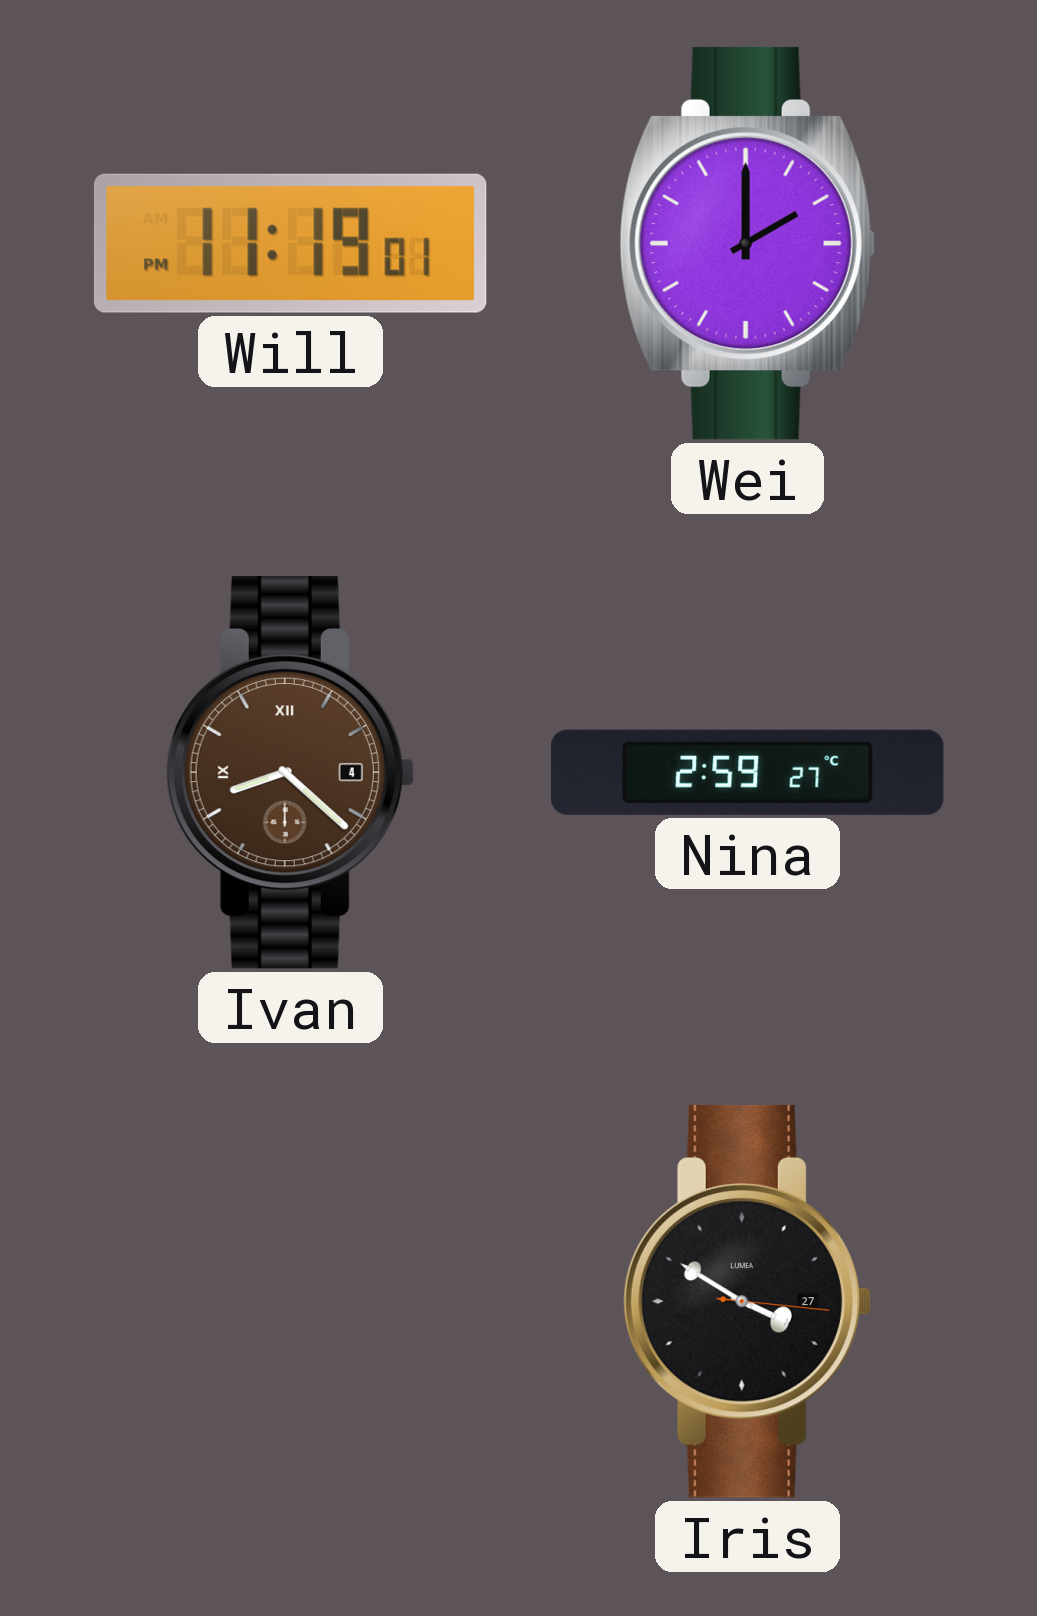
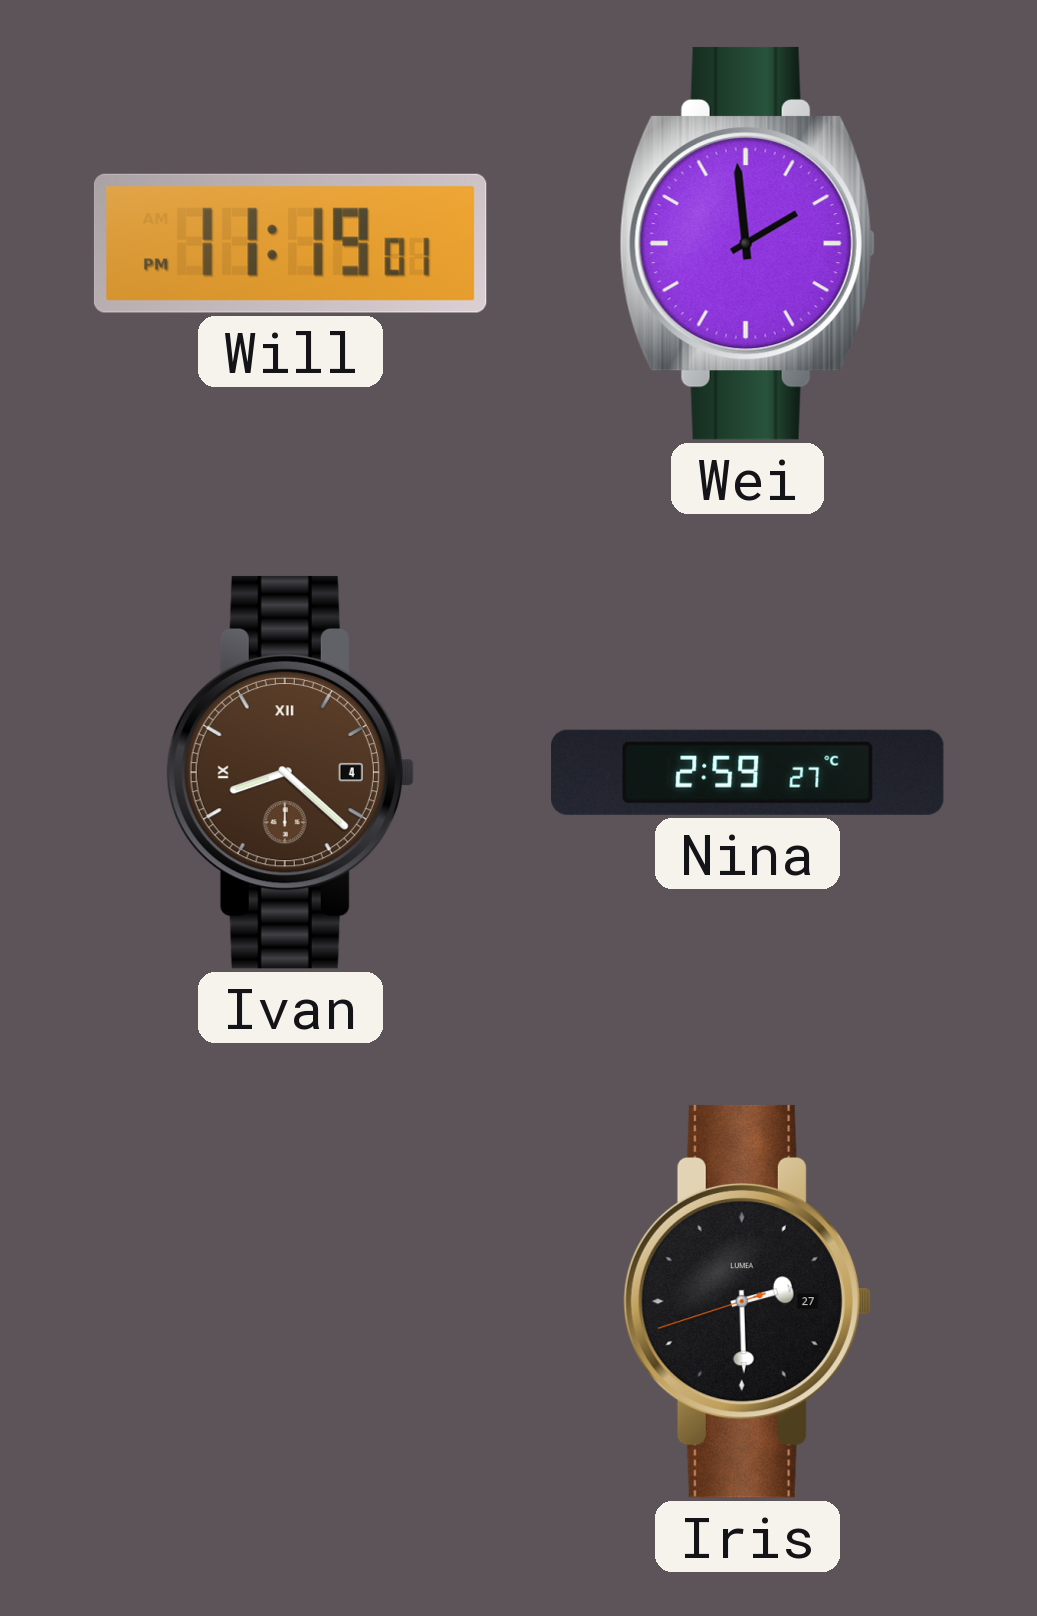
Wei: 2:00 -> 1:59
Iris: 3:50 -> 2:29
